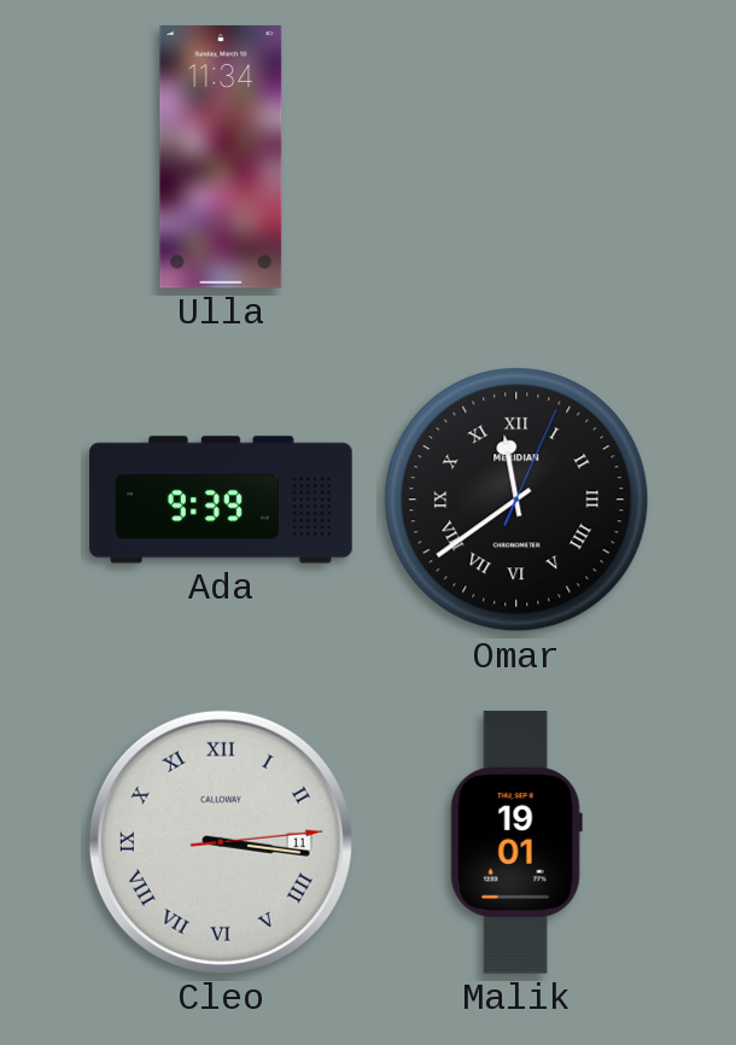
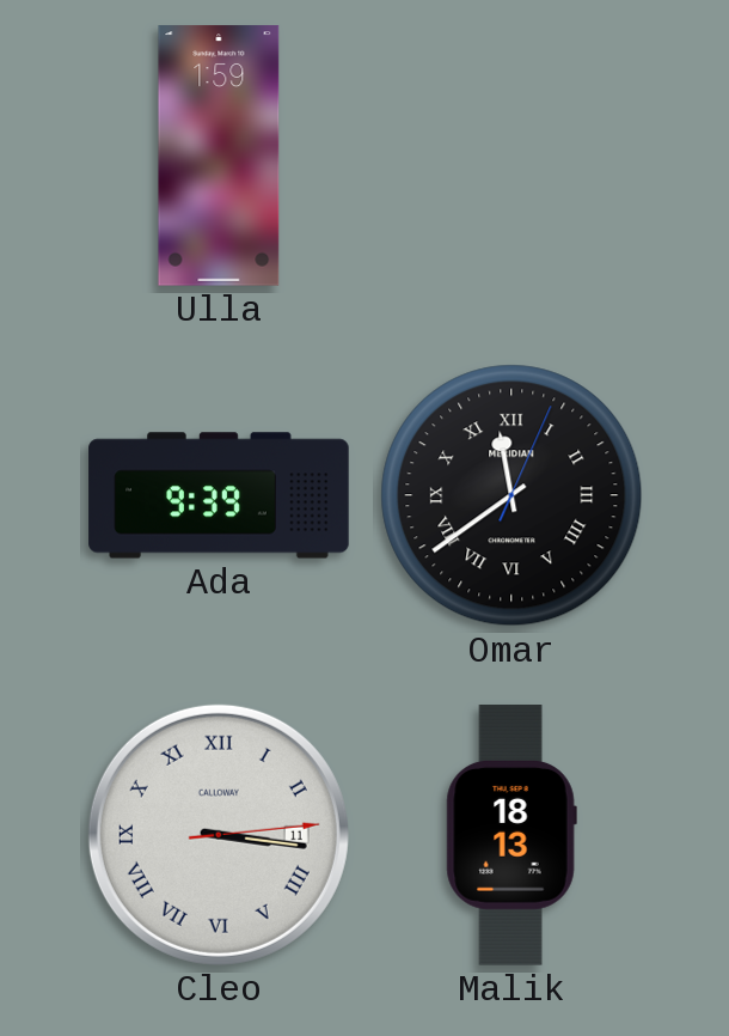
Ulla: 11:34 -> 1:59
Malik: 19:01 -> 18:13
